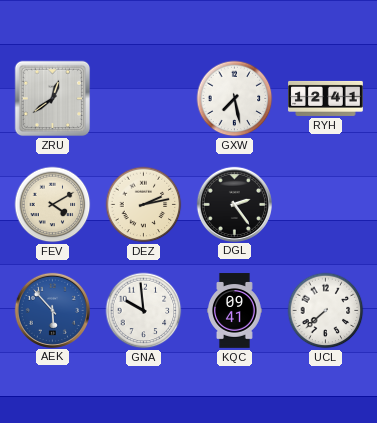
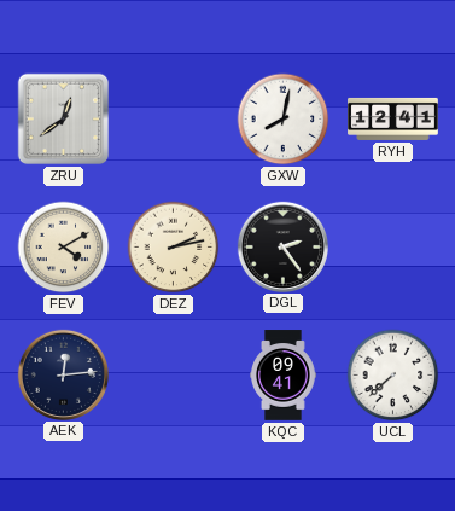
GXW: 7:28 -> 8:02
AEK: 5:53 -> 12:14
AEK dial: blue -> navy
GNA: 9:59 -> none
